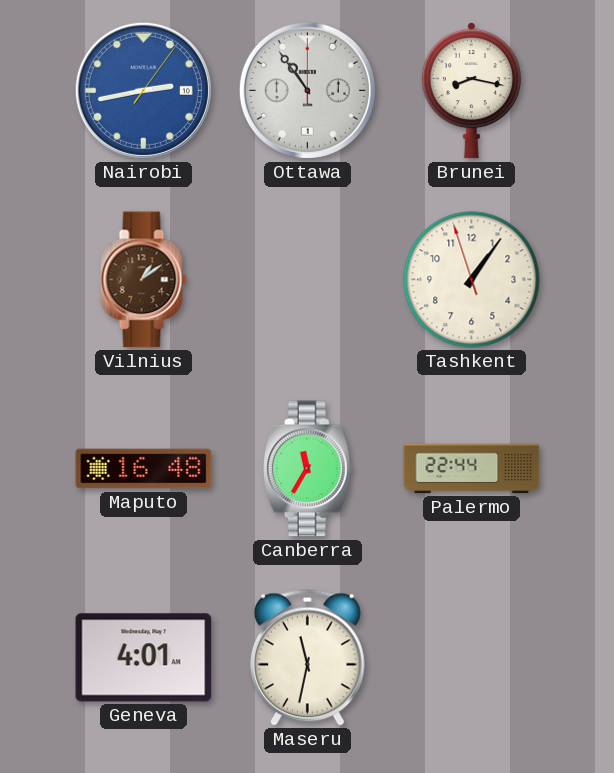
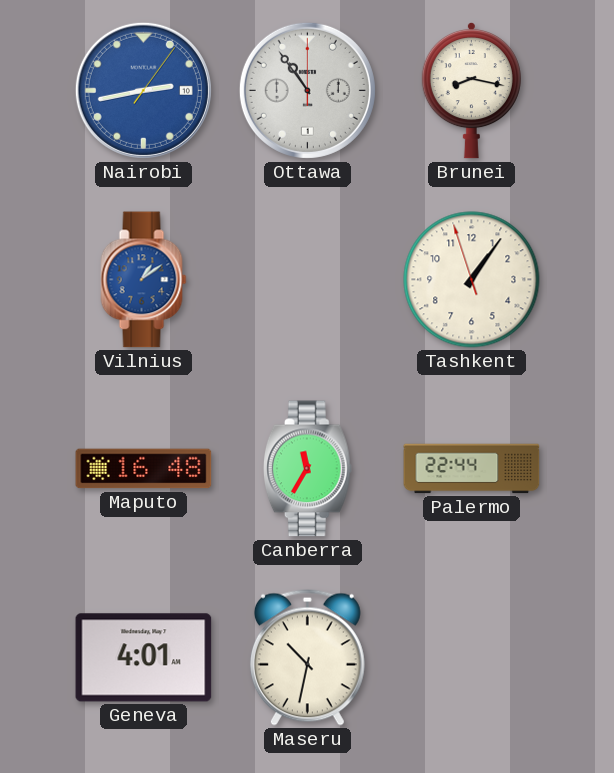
Vilnius dial: brown -> blue
Maseru: 11:32 -> 10:32
